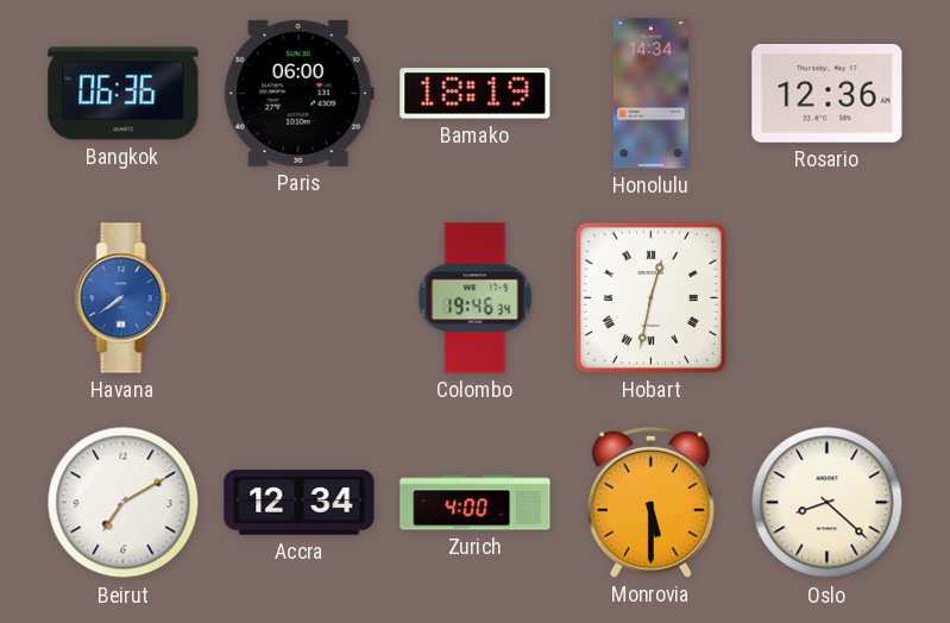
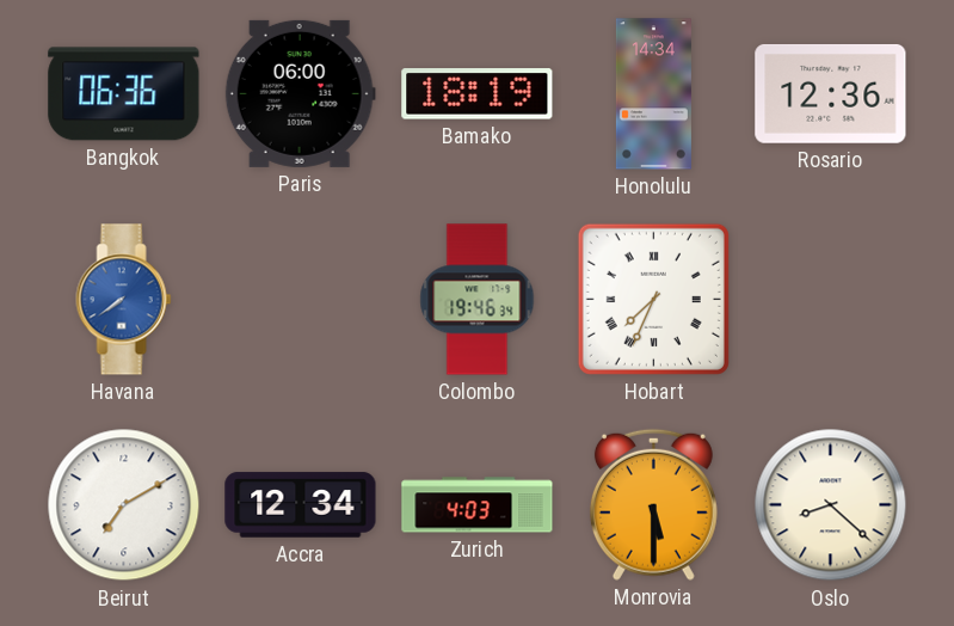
Hobart: 12:32 -> 7:34
Zurich: 4:00 -> 4:03
